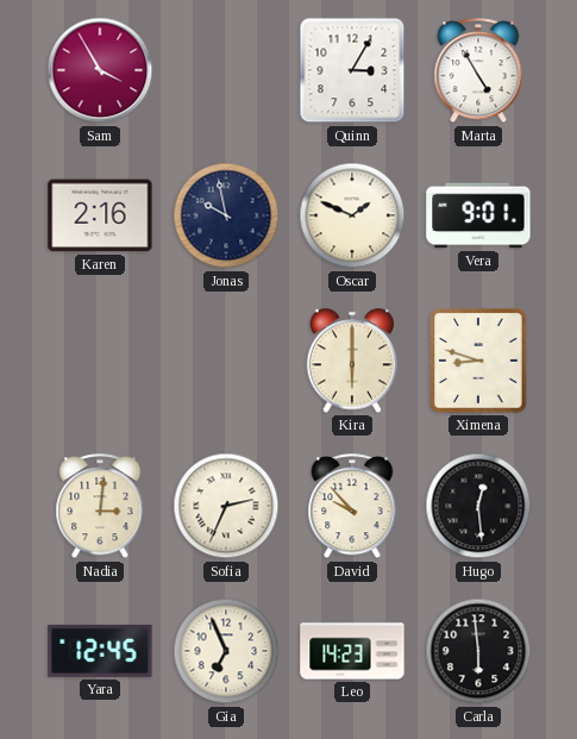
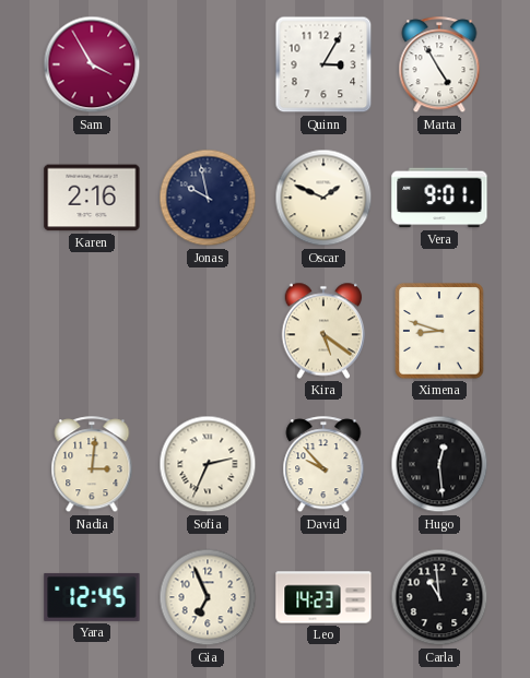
Kira: 6:00 -> 5:21
Carla: 5:59 -> 10:59
